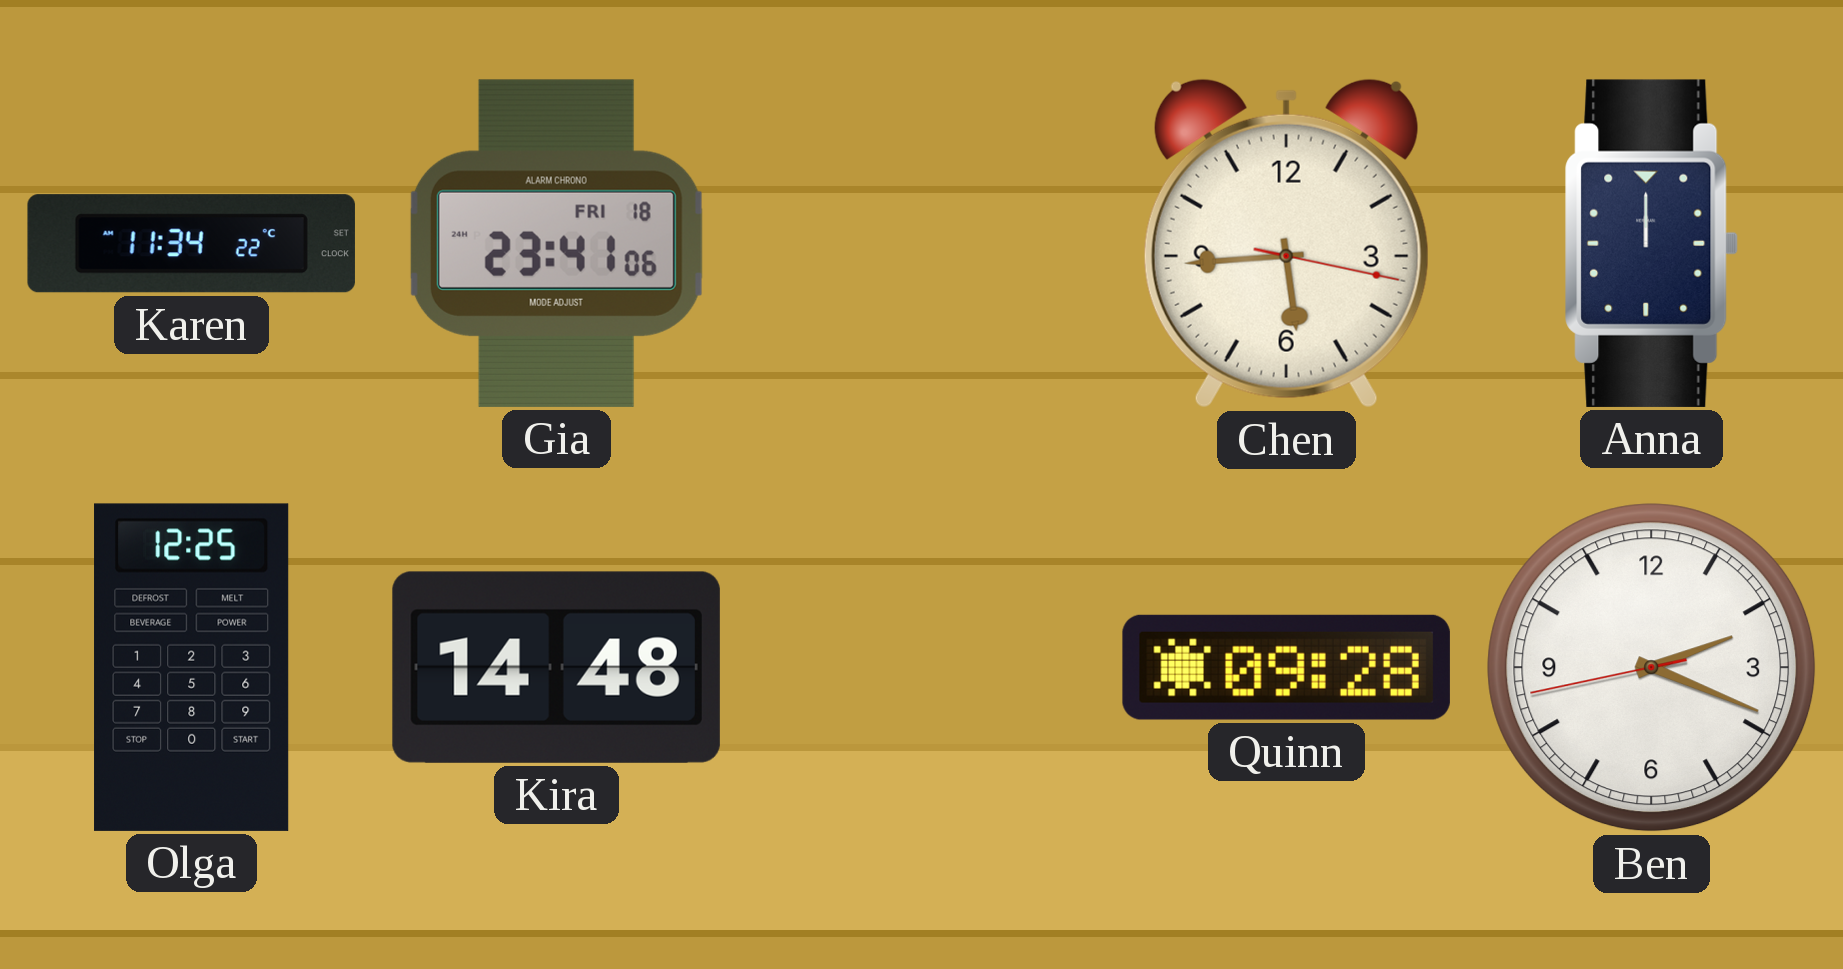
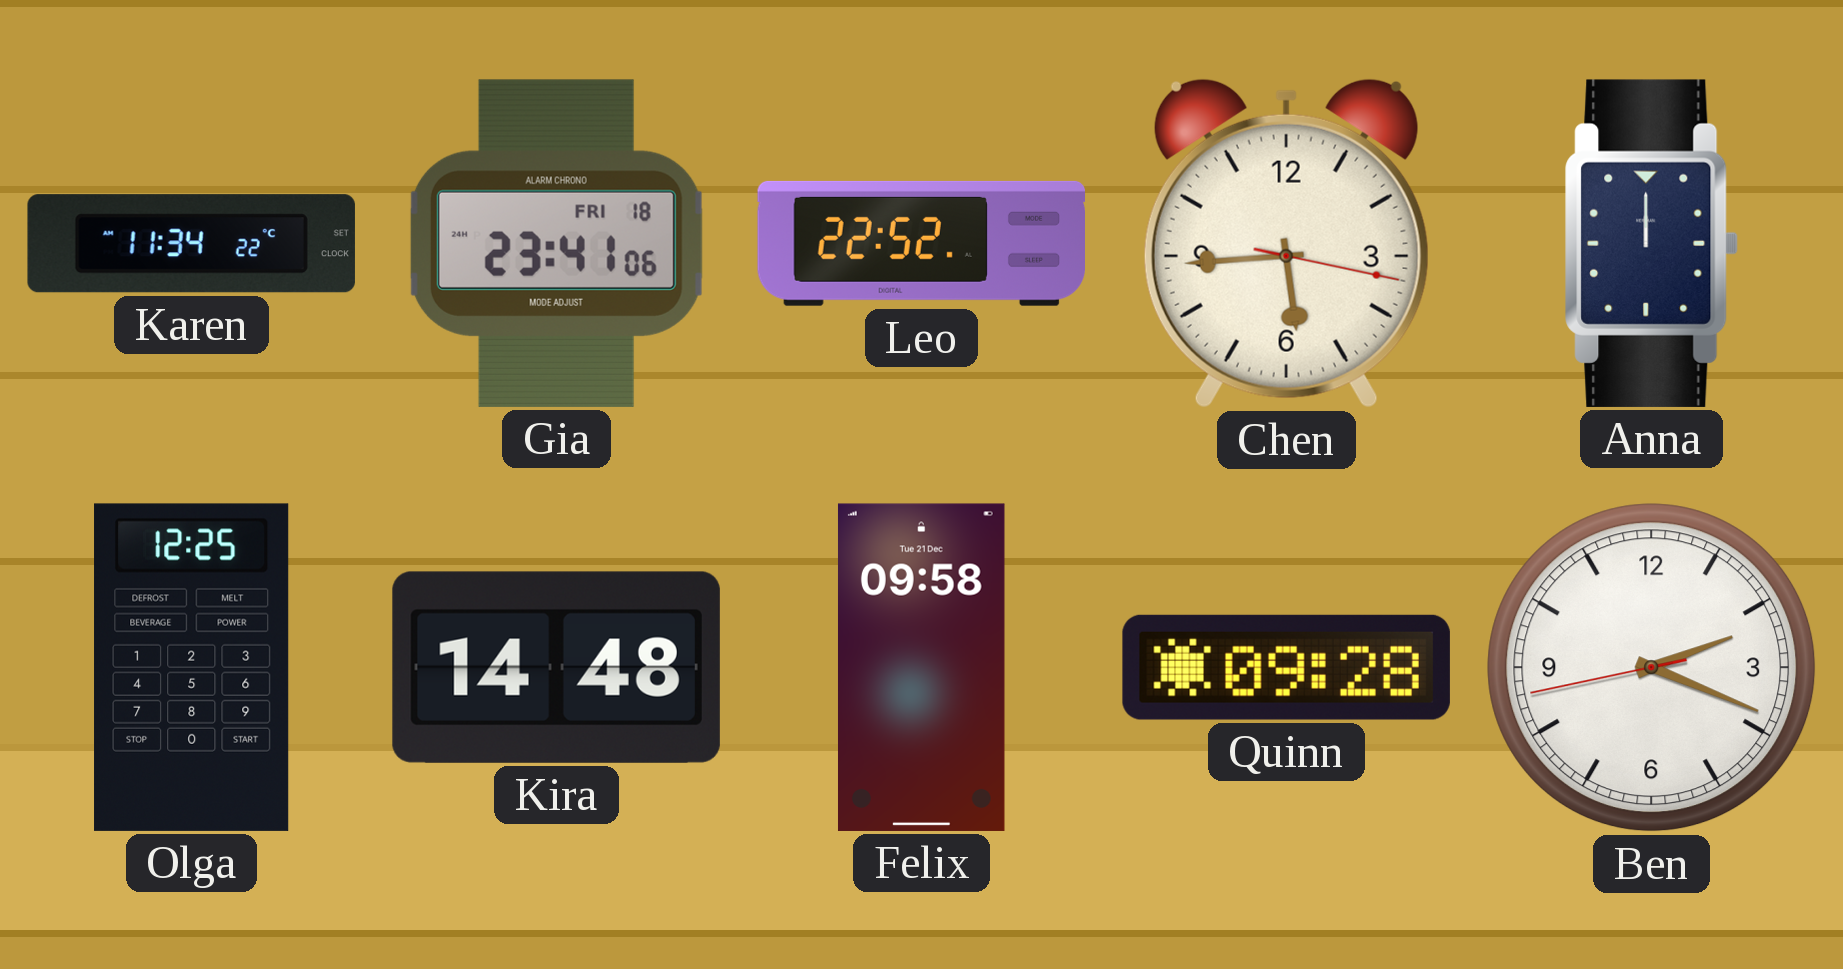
Leo: none -> 22:52
Felix: none -> 09:58
